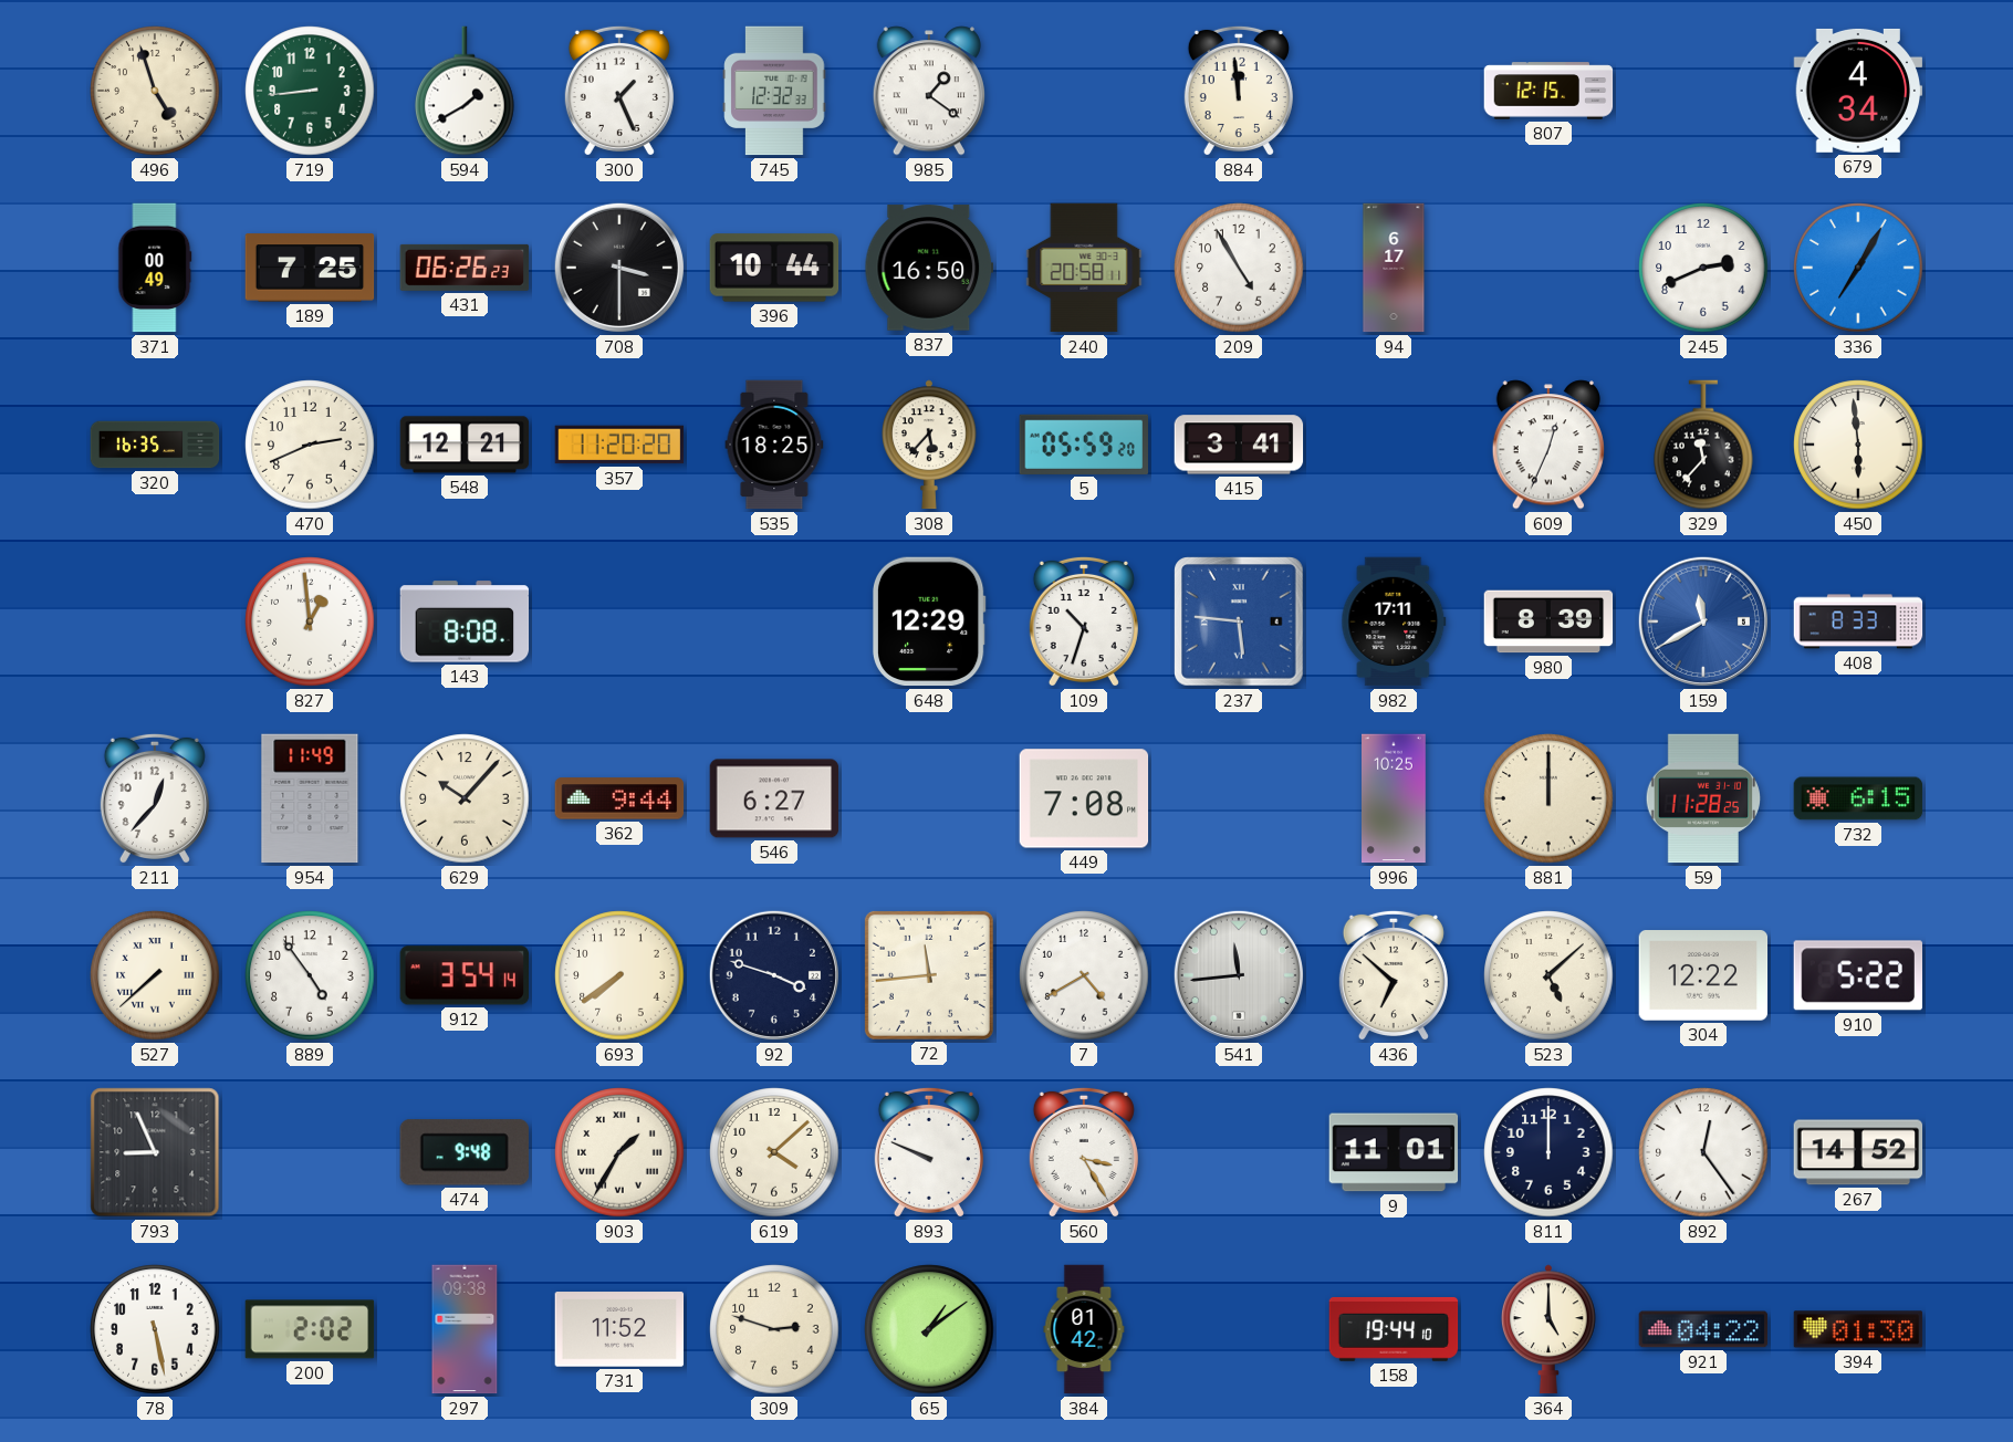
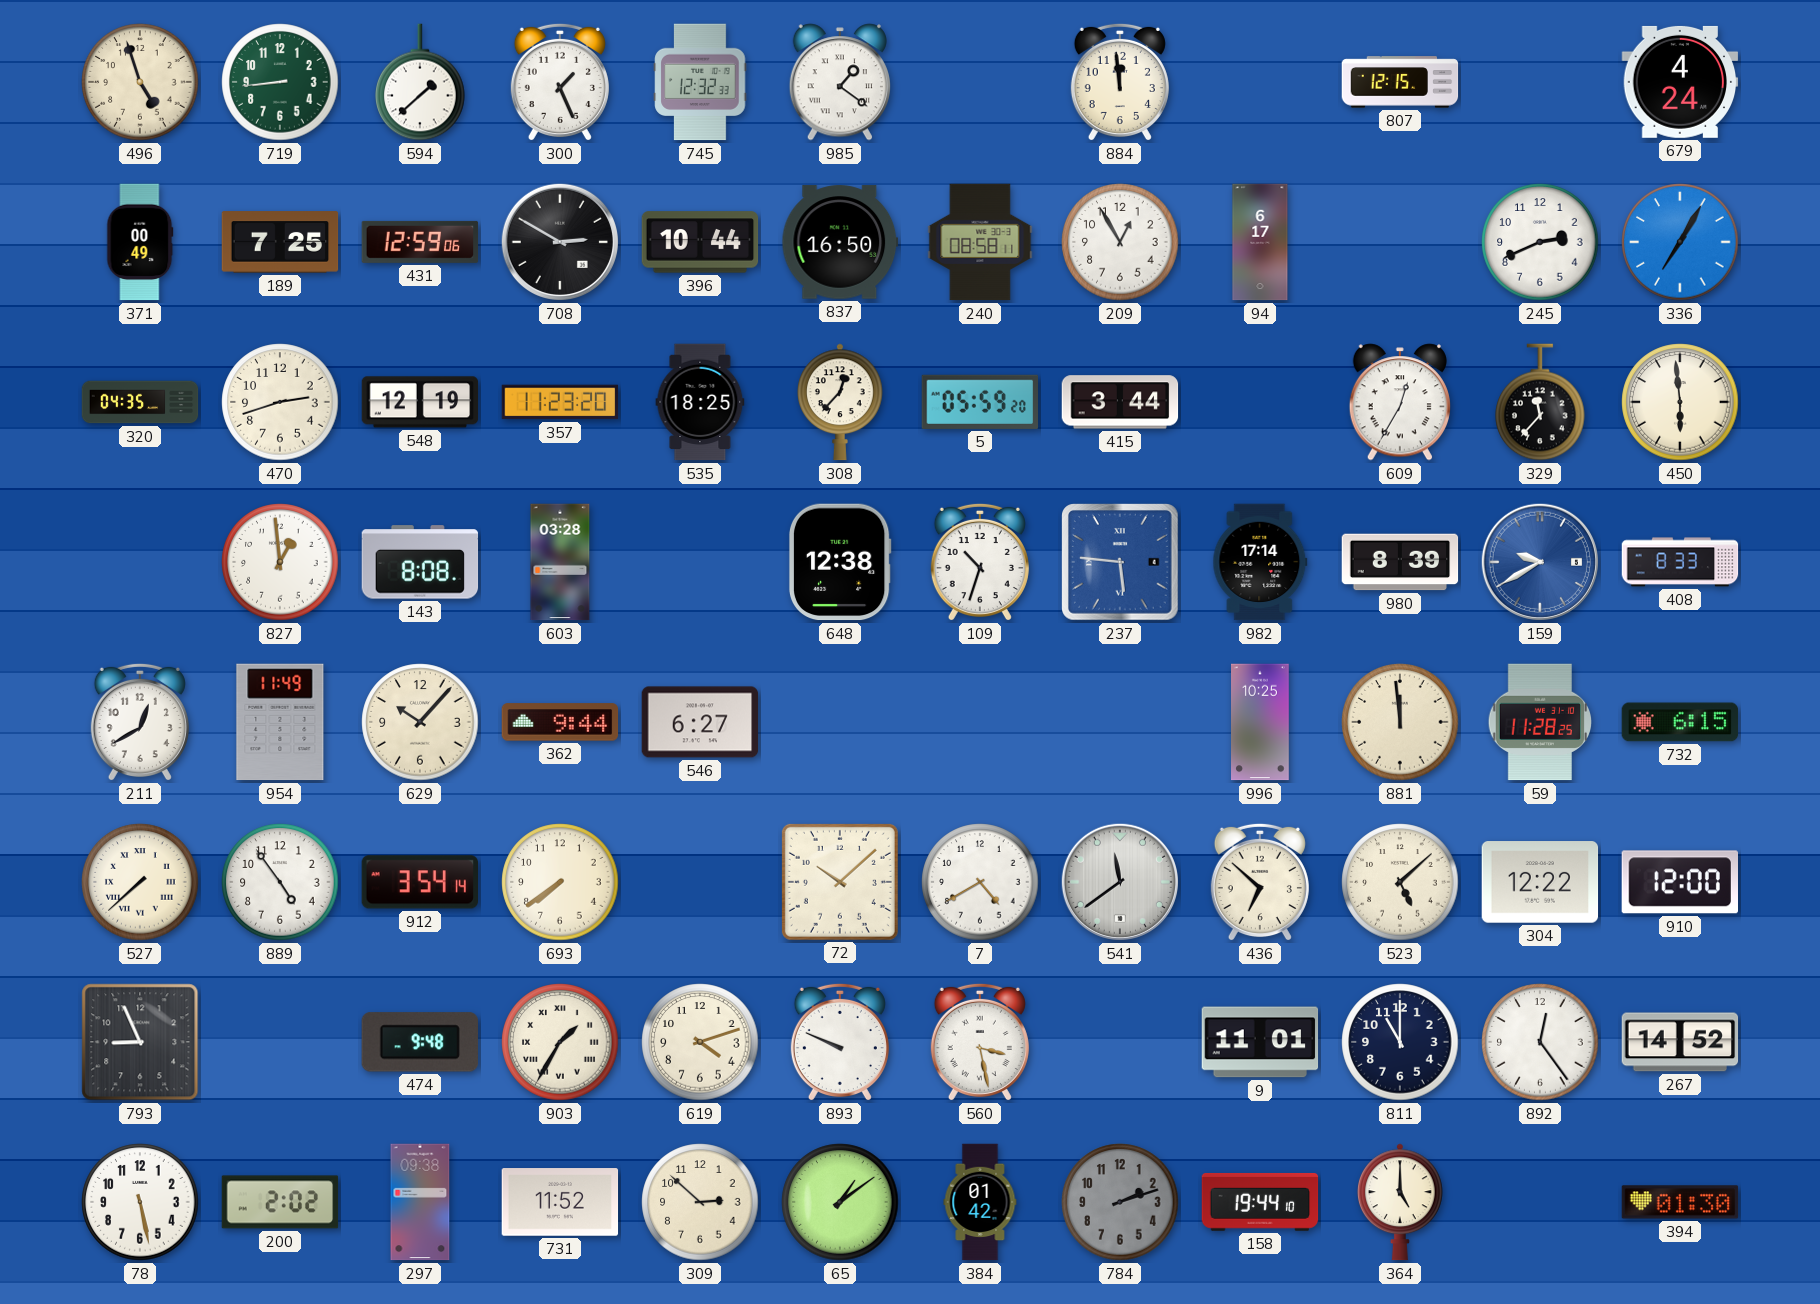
594: 1:40 -> 1:38
679: 4:34 -> 4:24
431: 06:26 -> 12:59
708: 3:30 -> 2:50
240: 20:58 -> 08:58
209: 4:55 -> 12:55
320: 16:35 -> 04:35
470: 2:41 -> 2:42
548: 12:21 -> 12:19
357: 11:20 -> 11:23
308: 5:37 -> 12:37
415: 3:41 -> 3:44
609: 12:34 -> 12:35
603: none -> 03:28
648: 12:29 -> 12:38
982: 17:11 -> 17:14
159: 11:40 -> 9:40
211: 12:37 -> 12:40
449: 7:08 -> none
881: 12:00 -> 11:59
92: 3:48 -> none
72: 11:44 -> 10:08
541: 11:44 -> 11:39
910: 5:22 -> 12:00
619: 4:08 -> 4:12
560: 3:25 -> 3:28
811: 12:00 -> 11:00
309: 2:48 -> 2:52
784: none -> 2:12
921: 04:22 -> none
